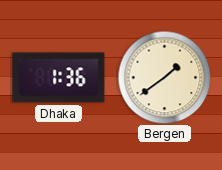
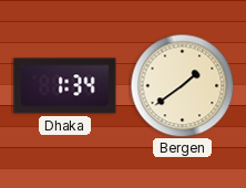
Dhaka: 1:36 -> 1:34
